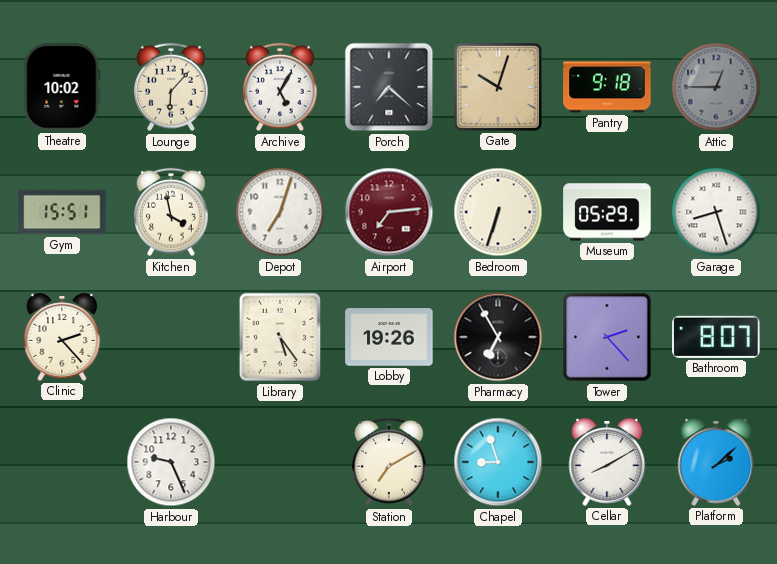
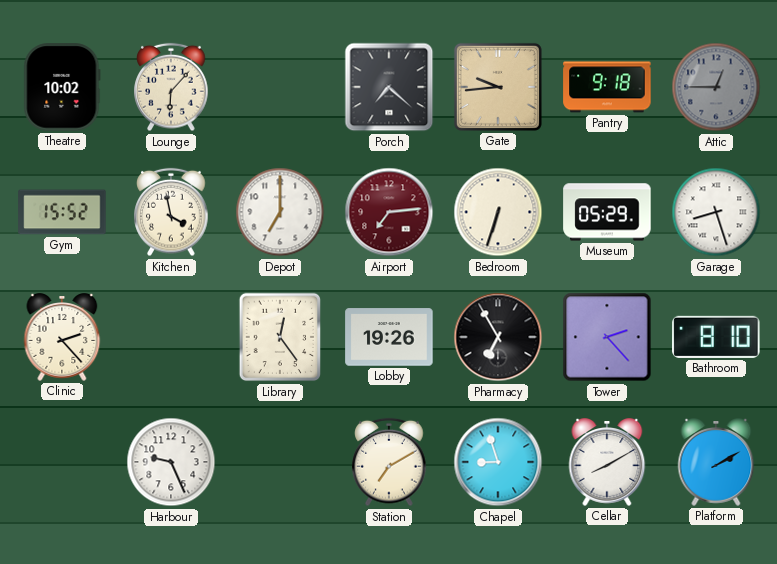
Archive: 5:05 -> none
Gate: 10:03 -> 9:44
Gym: 15:51 -> 15:52
Depot: 7:03 -> 7:00
Library: 5:24 -> 12:24
Bathroom: 8:07 -> 8:10
Platform: 2:08 -> 2:10
